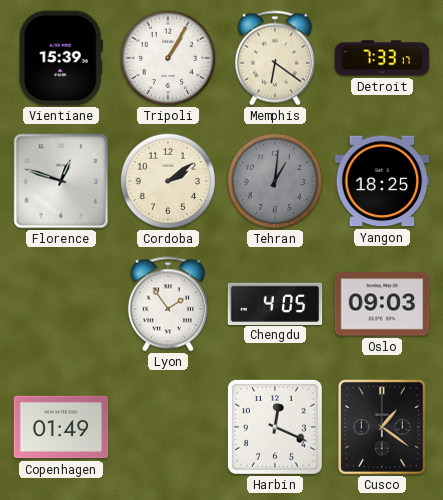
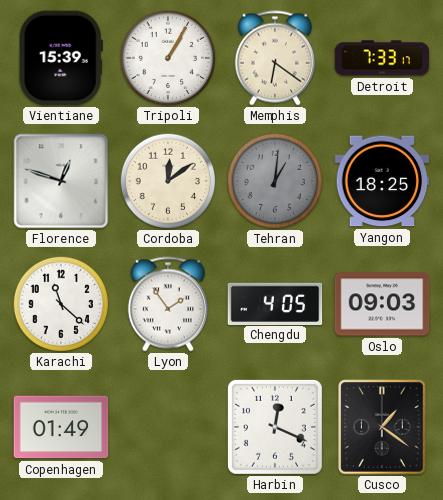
Cordoba: 2:09 -> 12:09
Karachi: none -> 11:22
